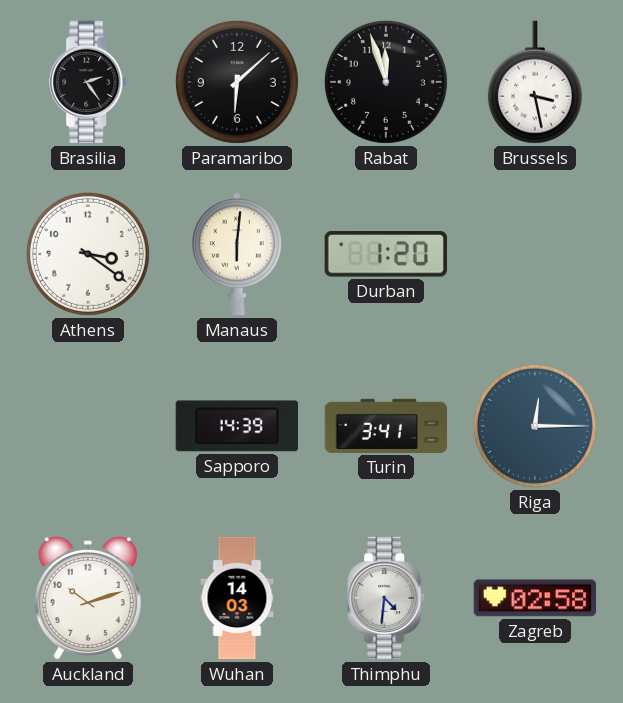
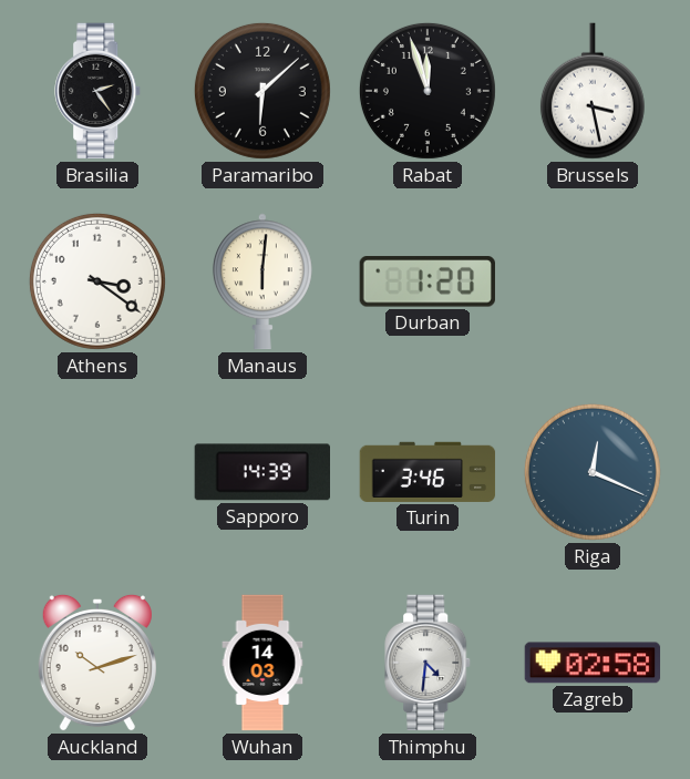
Turin: 3:41 -> 3:46
Riga: 12:15 -> 12:19
